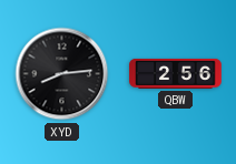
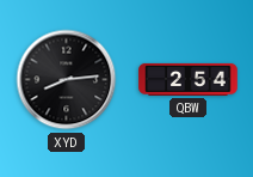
QBW: 2:56 -> 2:54
